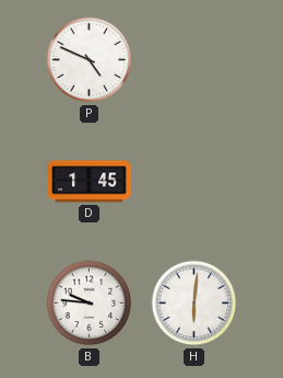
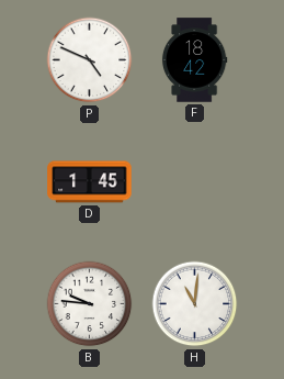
F: none -> 18:42
H: 6:01 -> 11:01
